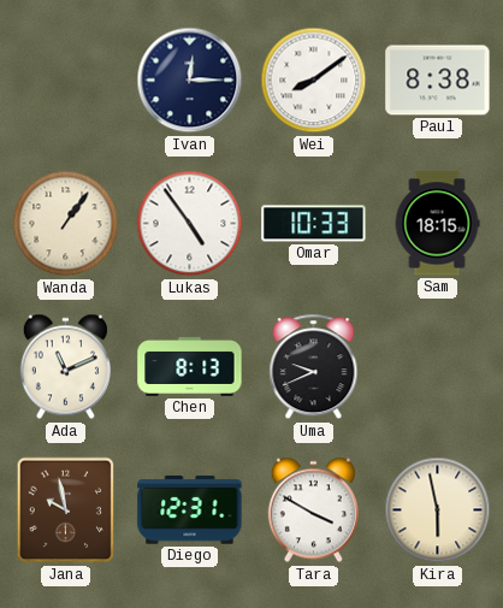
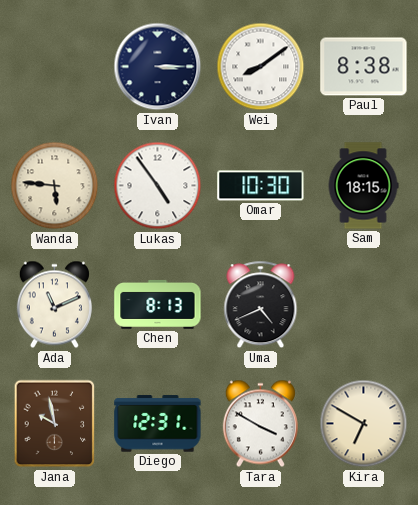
Ivan: 12:15 -> 3:15
Wanda: 1:06 -> 5:46
Omar: 10:33 -> 10:30
Uma: 9:41 -> 4:41
Kira: 5:58 -> 6:50
